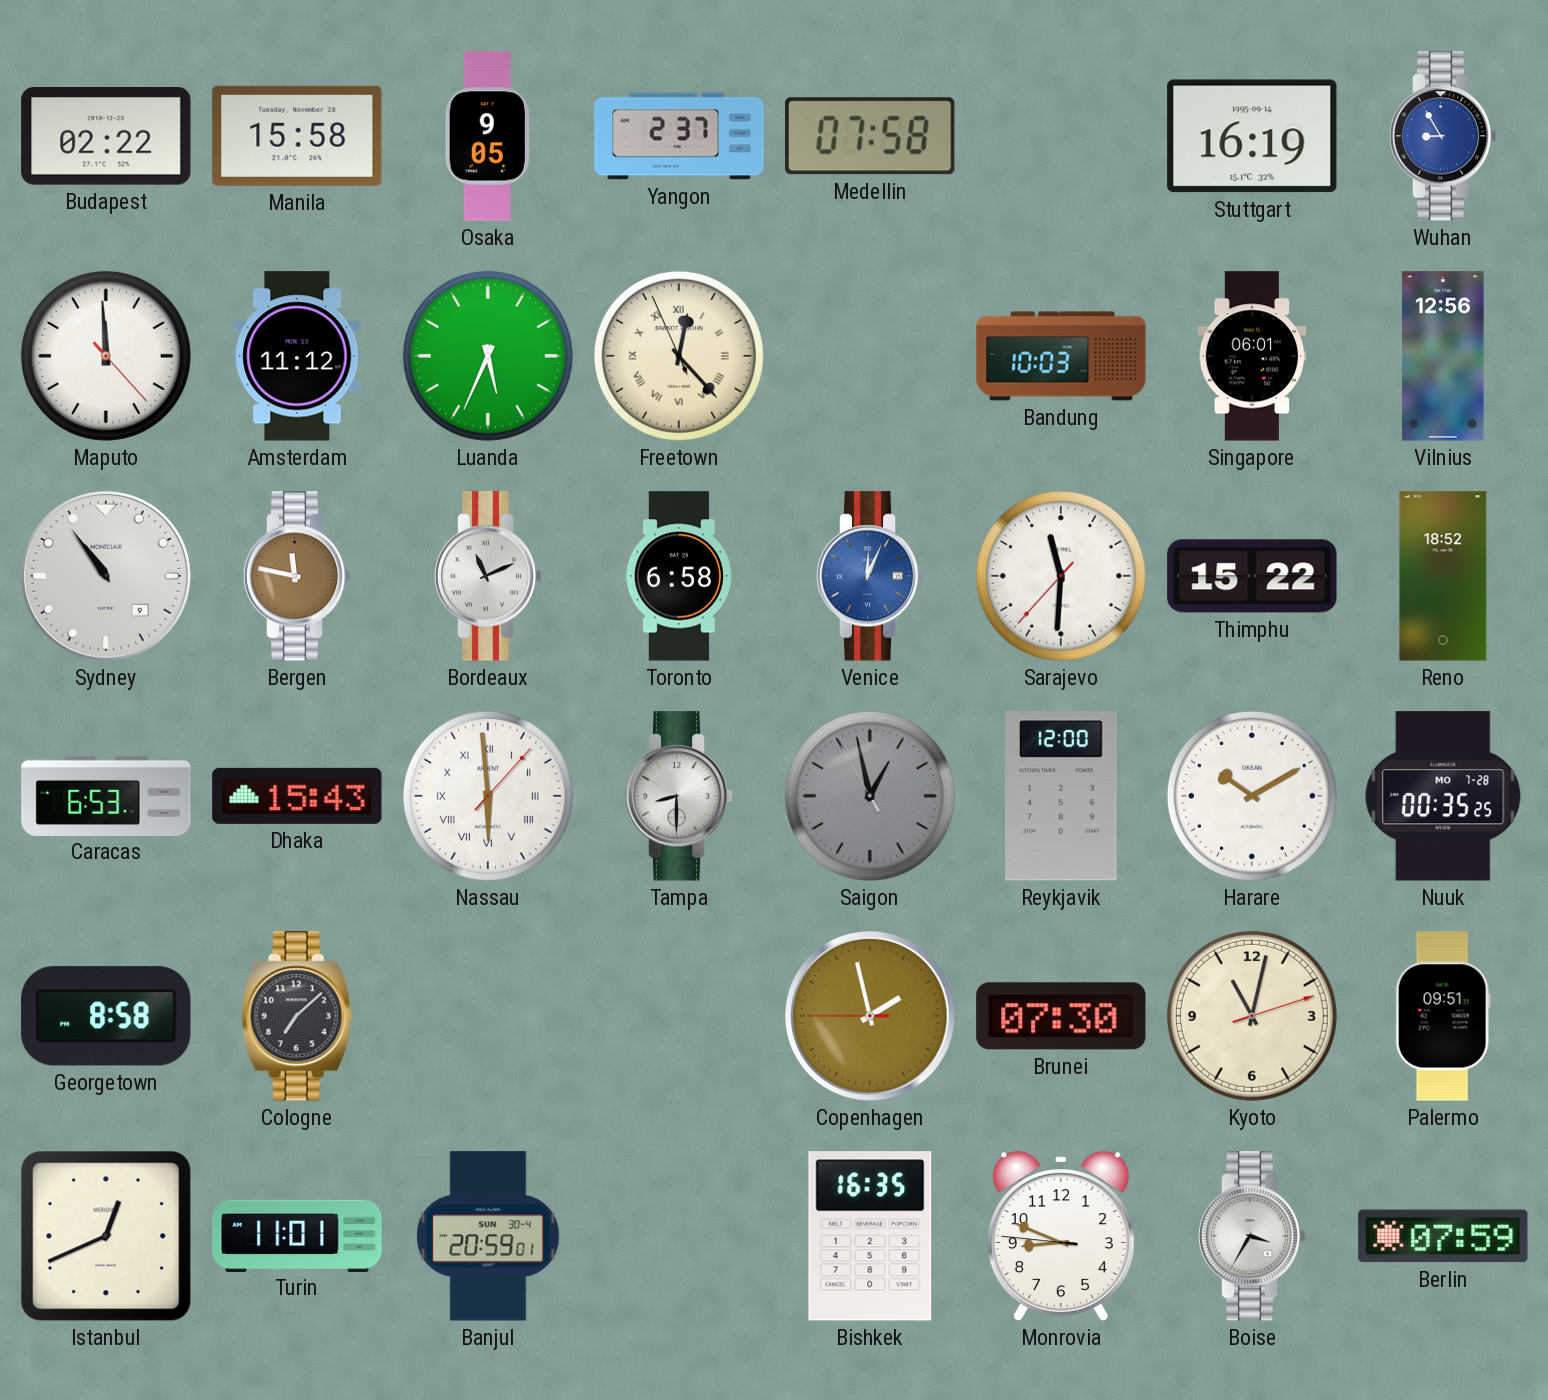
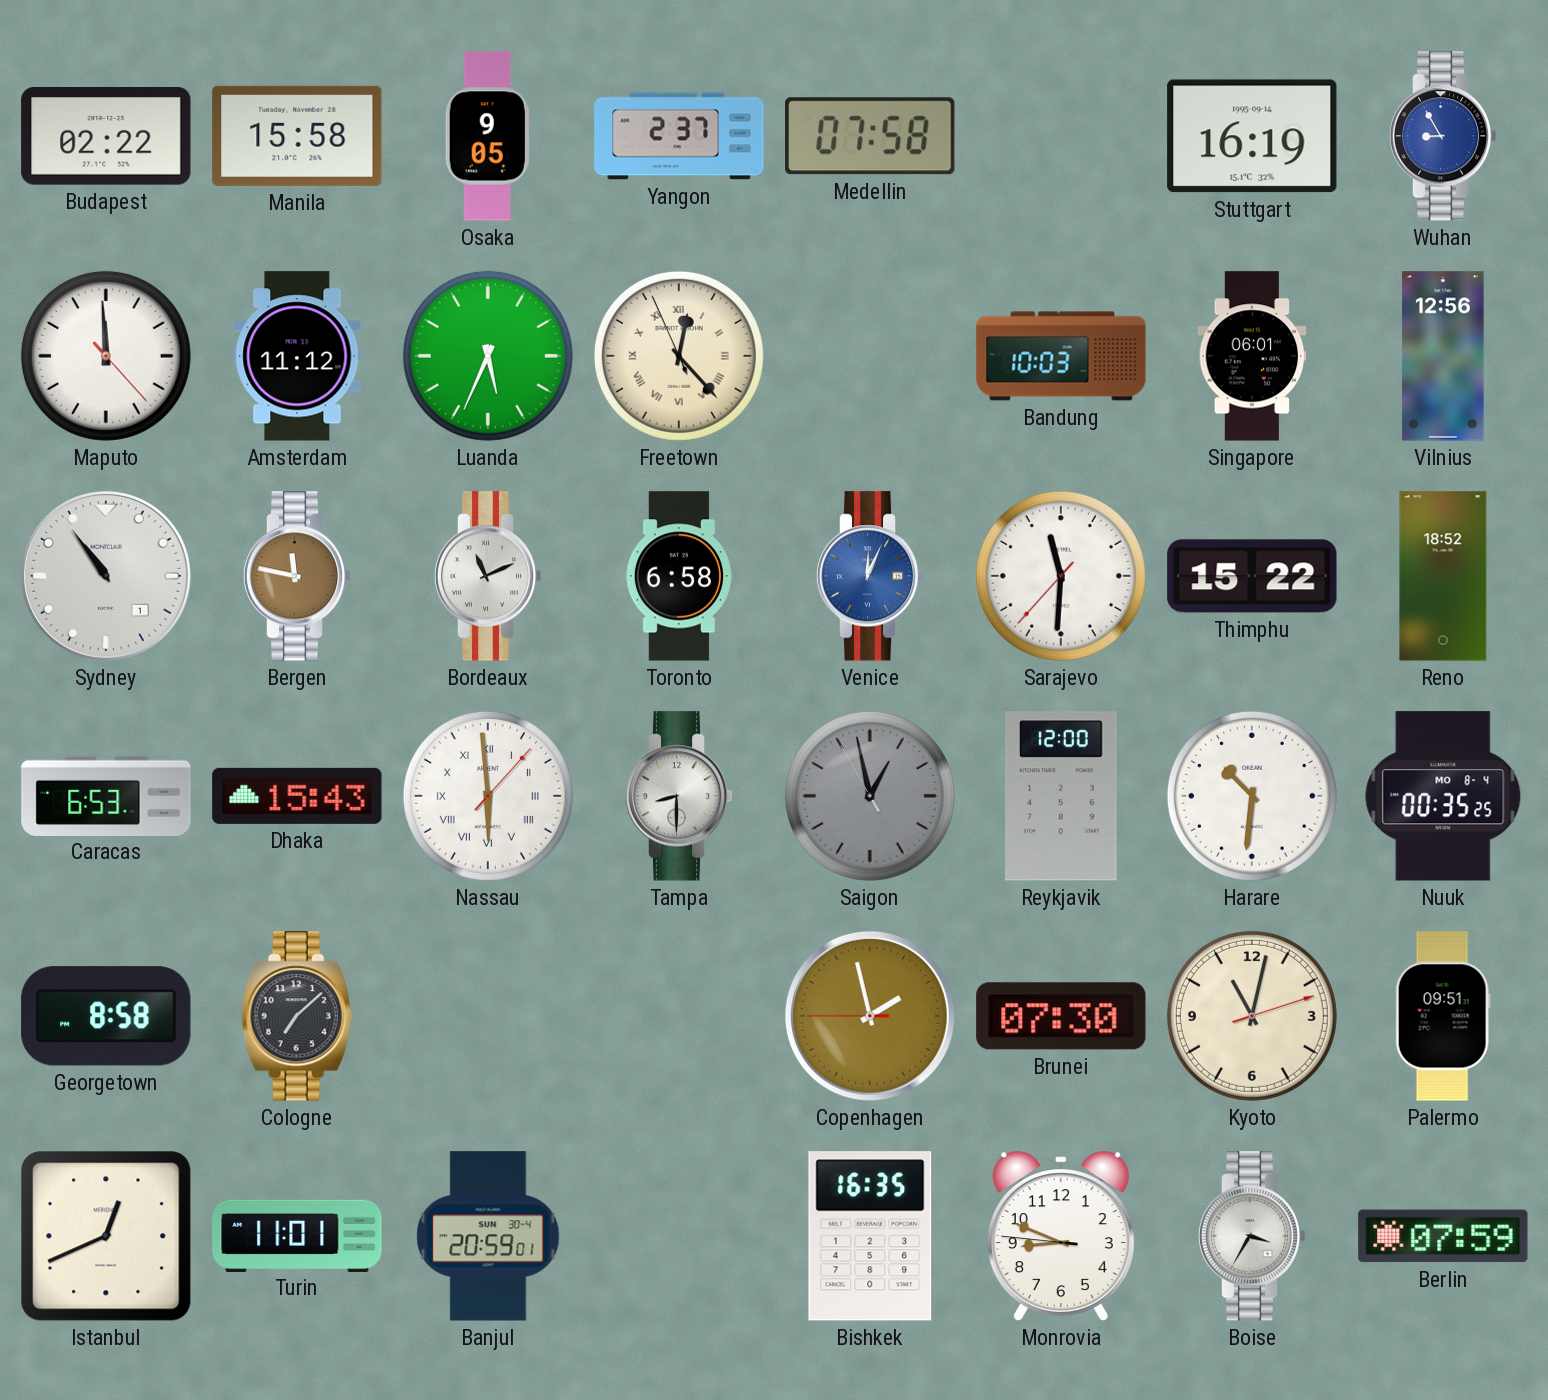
Sydney date: 9 -> 1
Harare: 10:10 -> 10:31
Nuuk date: MO 7-28 -> MO 8-4
